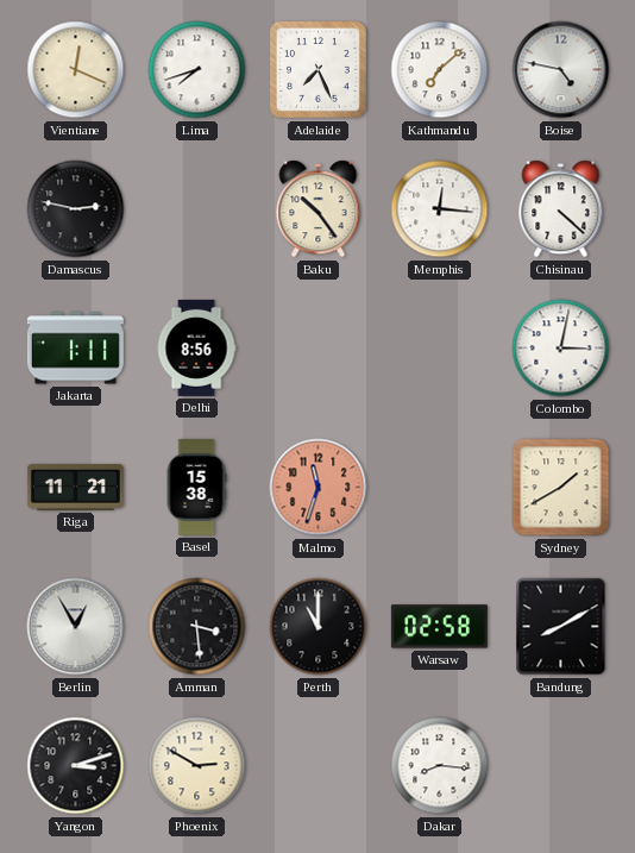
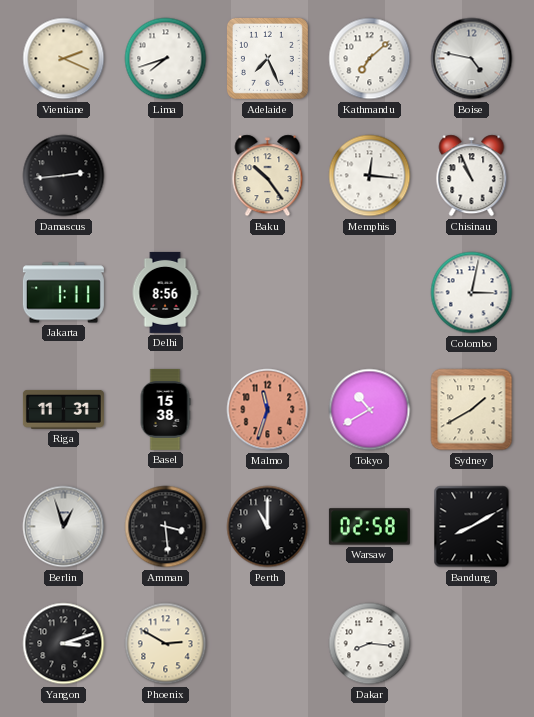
Vientiane: 12:19 -> 2:19
Damascus: 2:47 -> 2:44
Chisinau: 4:22 -> 10:56
Riga: 11:21 -> 11:31
Tokyo: none -> 10:40
Berlin: 12:55 -> 12:57
